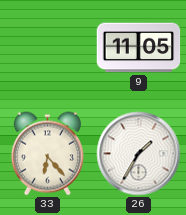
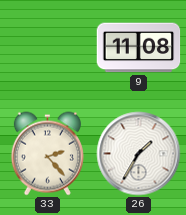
9: 11:05 -> 11:08
33: 6:23 -> 2:23
